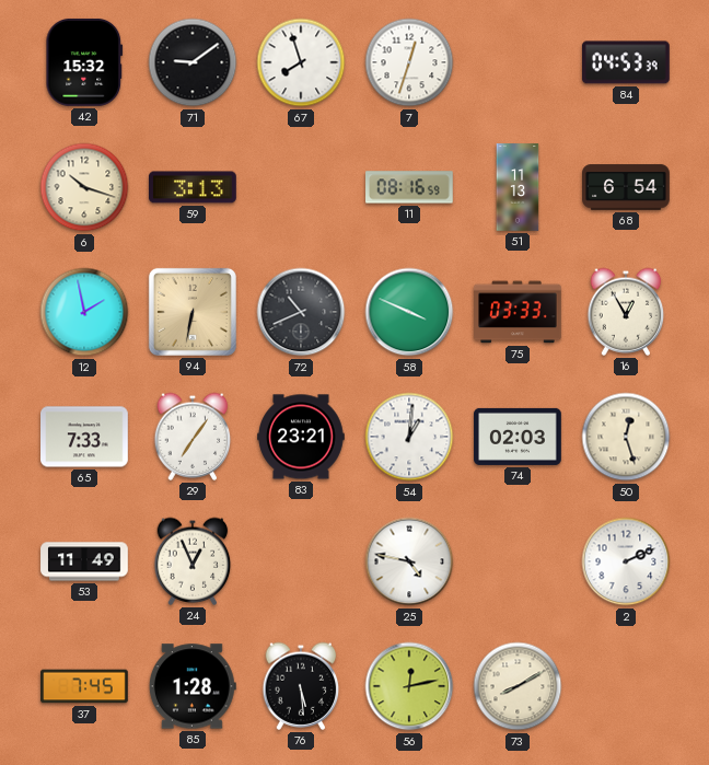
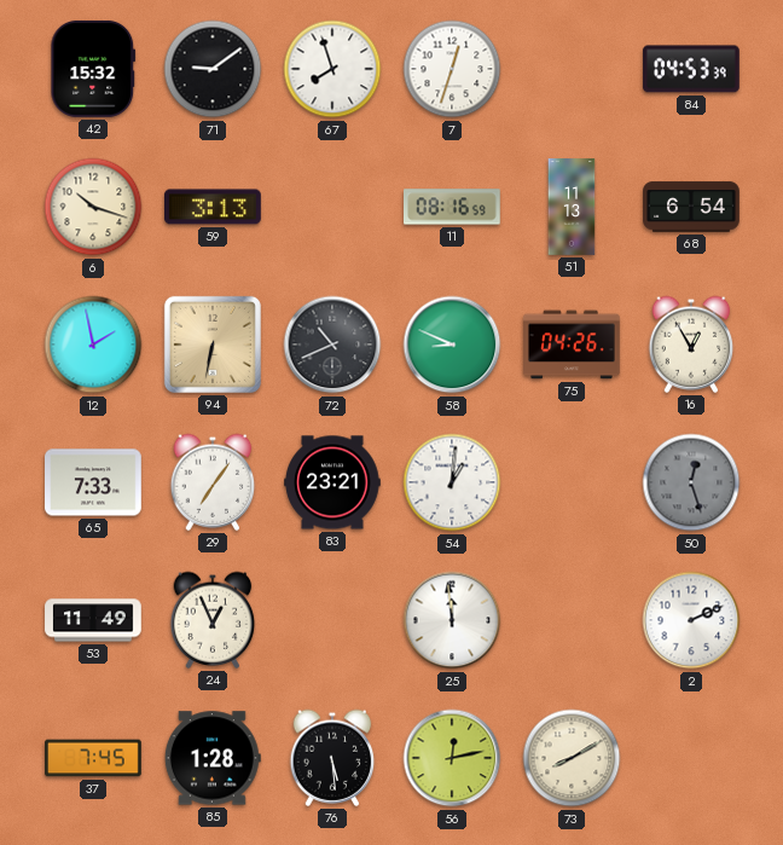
58: 3:49 -> 8:49
75: 03:33 -> 04:26
74: 02:03 -> none
50 dial: cream -> grey
25: 4:47 -> 11:59
